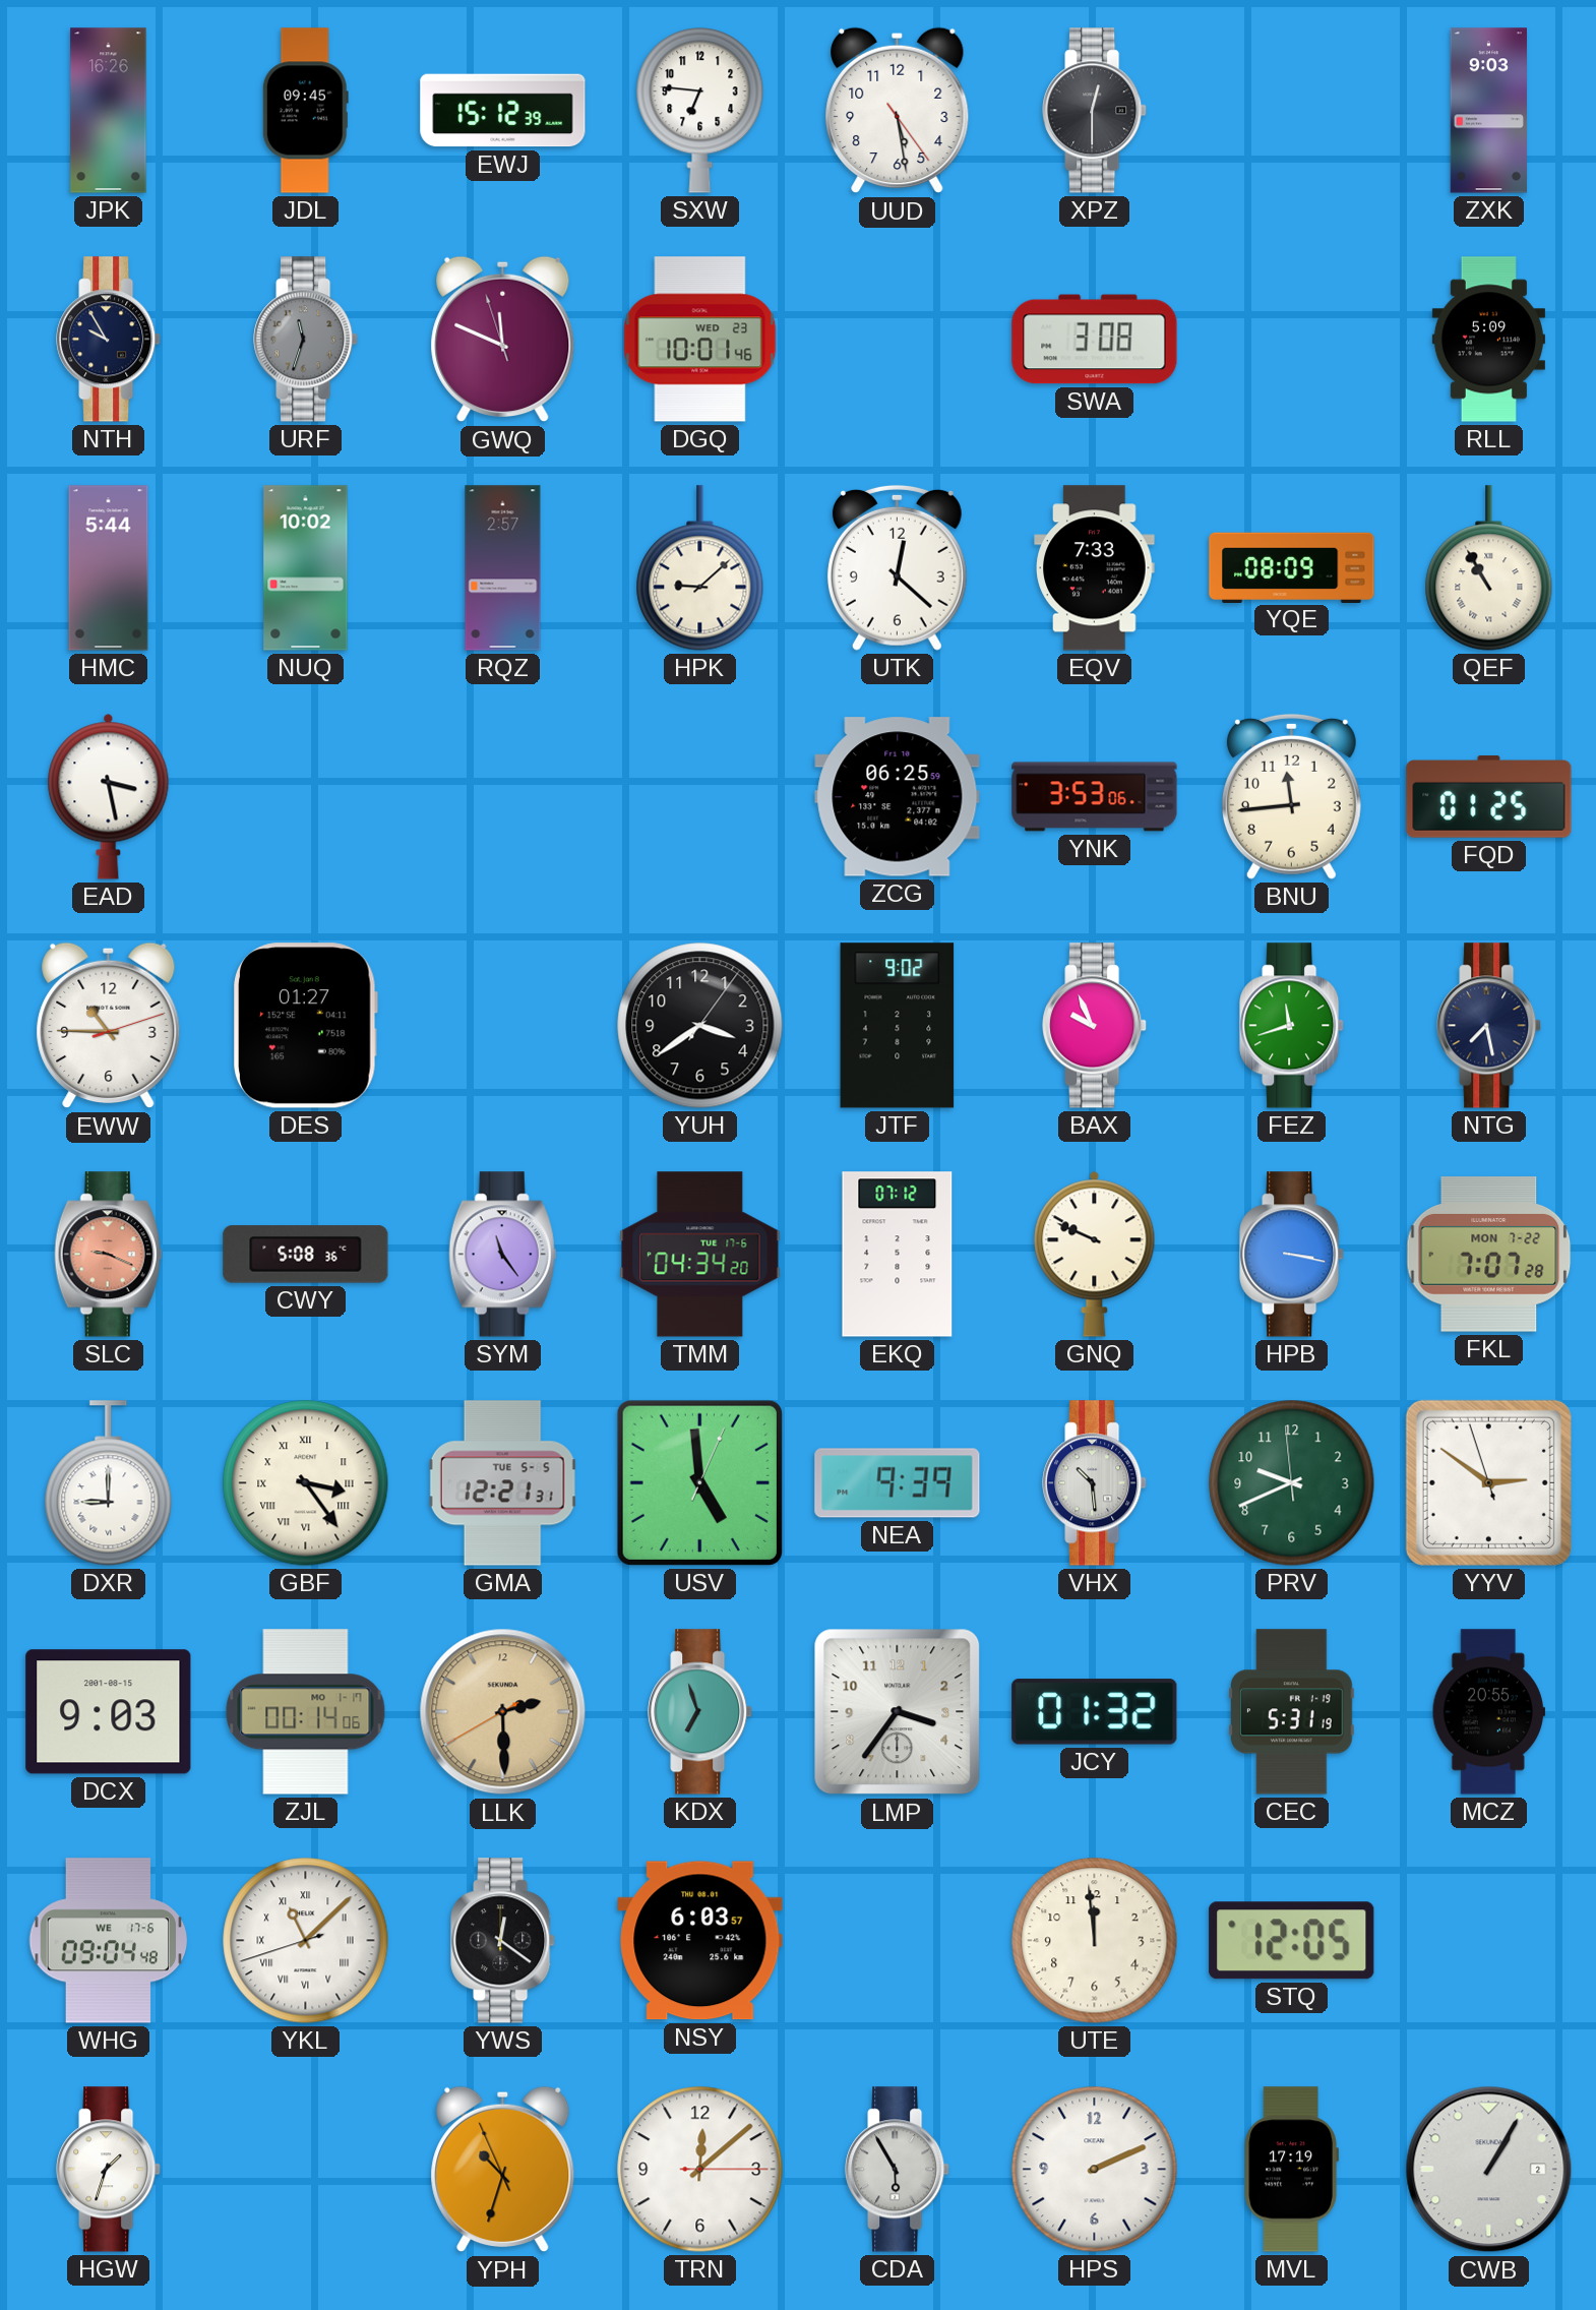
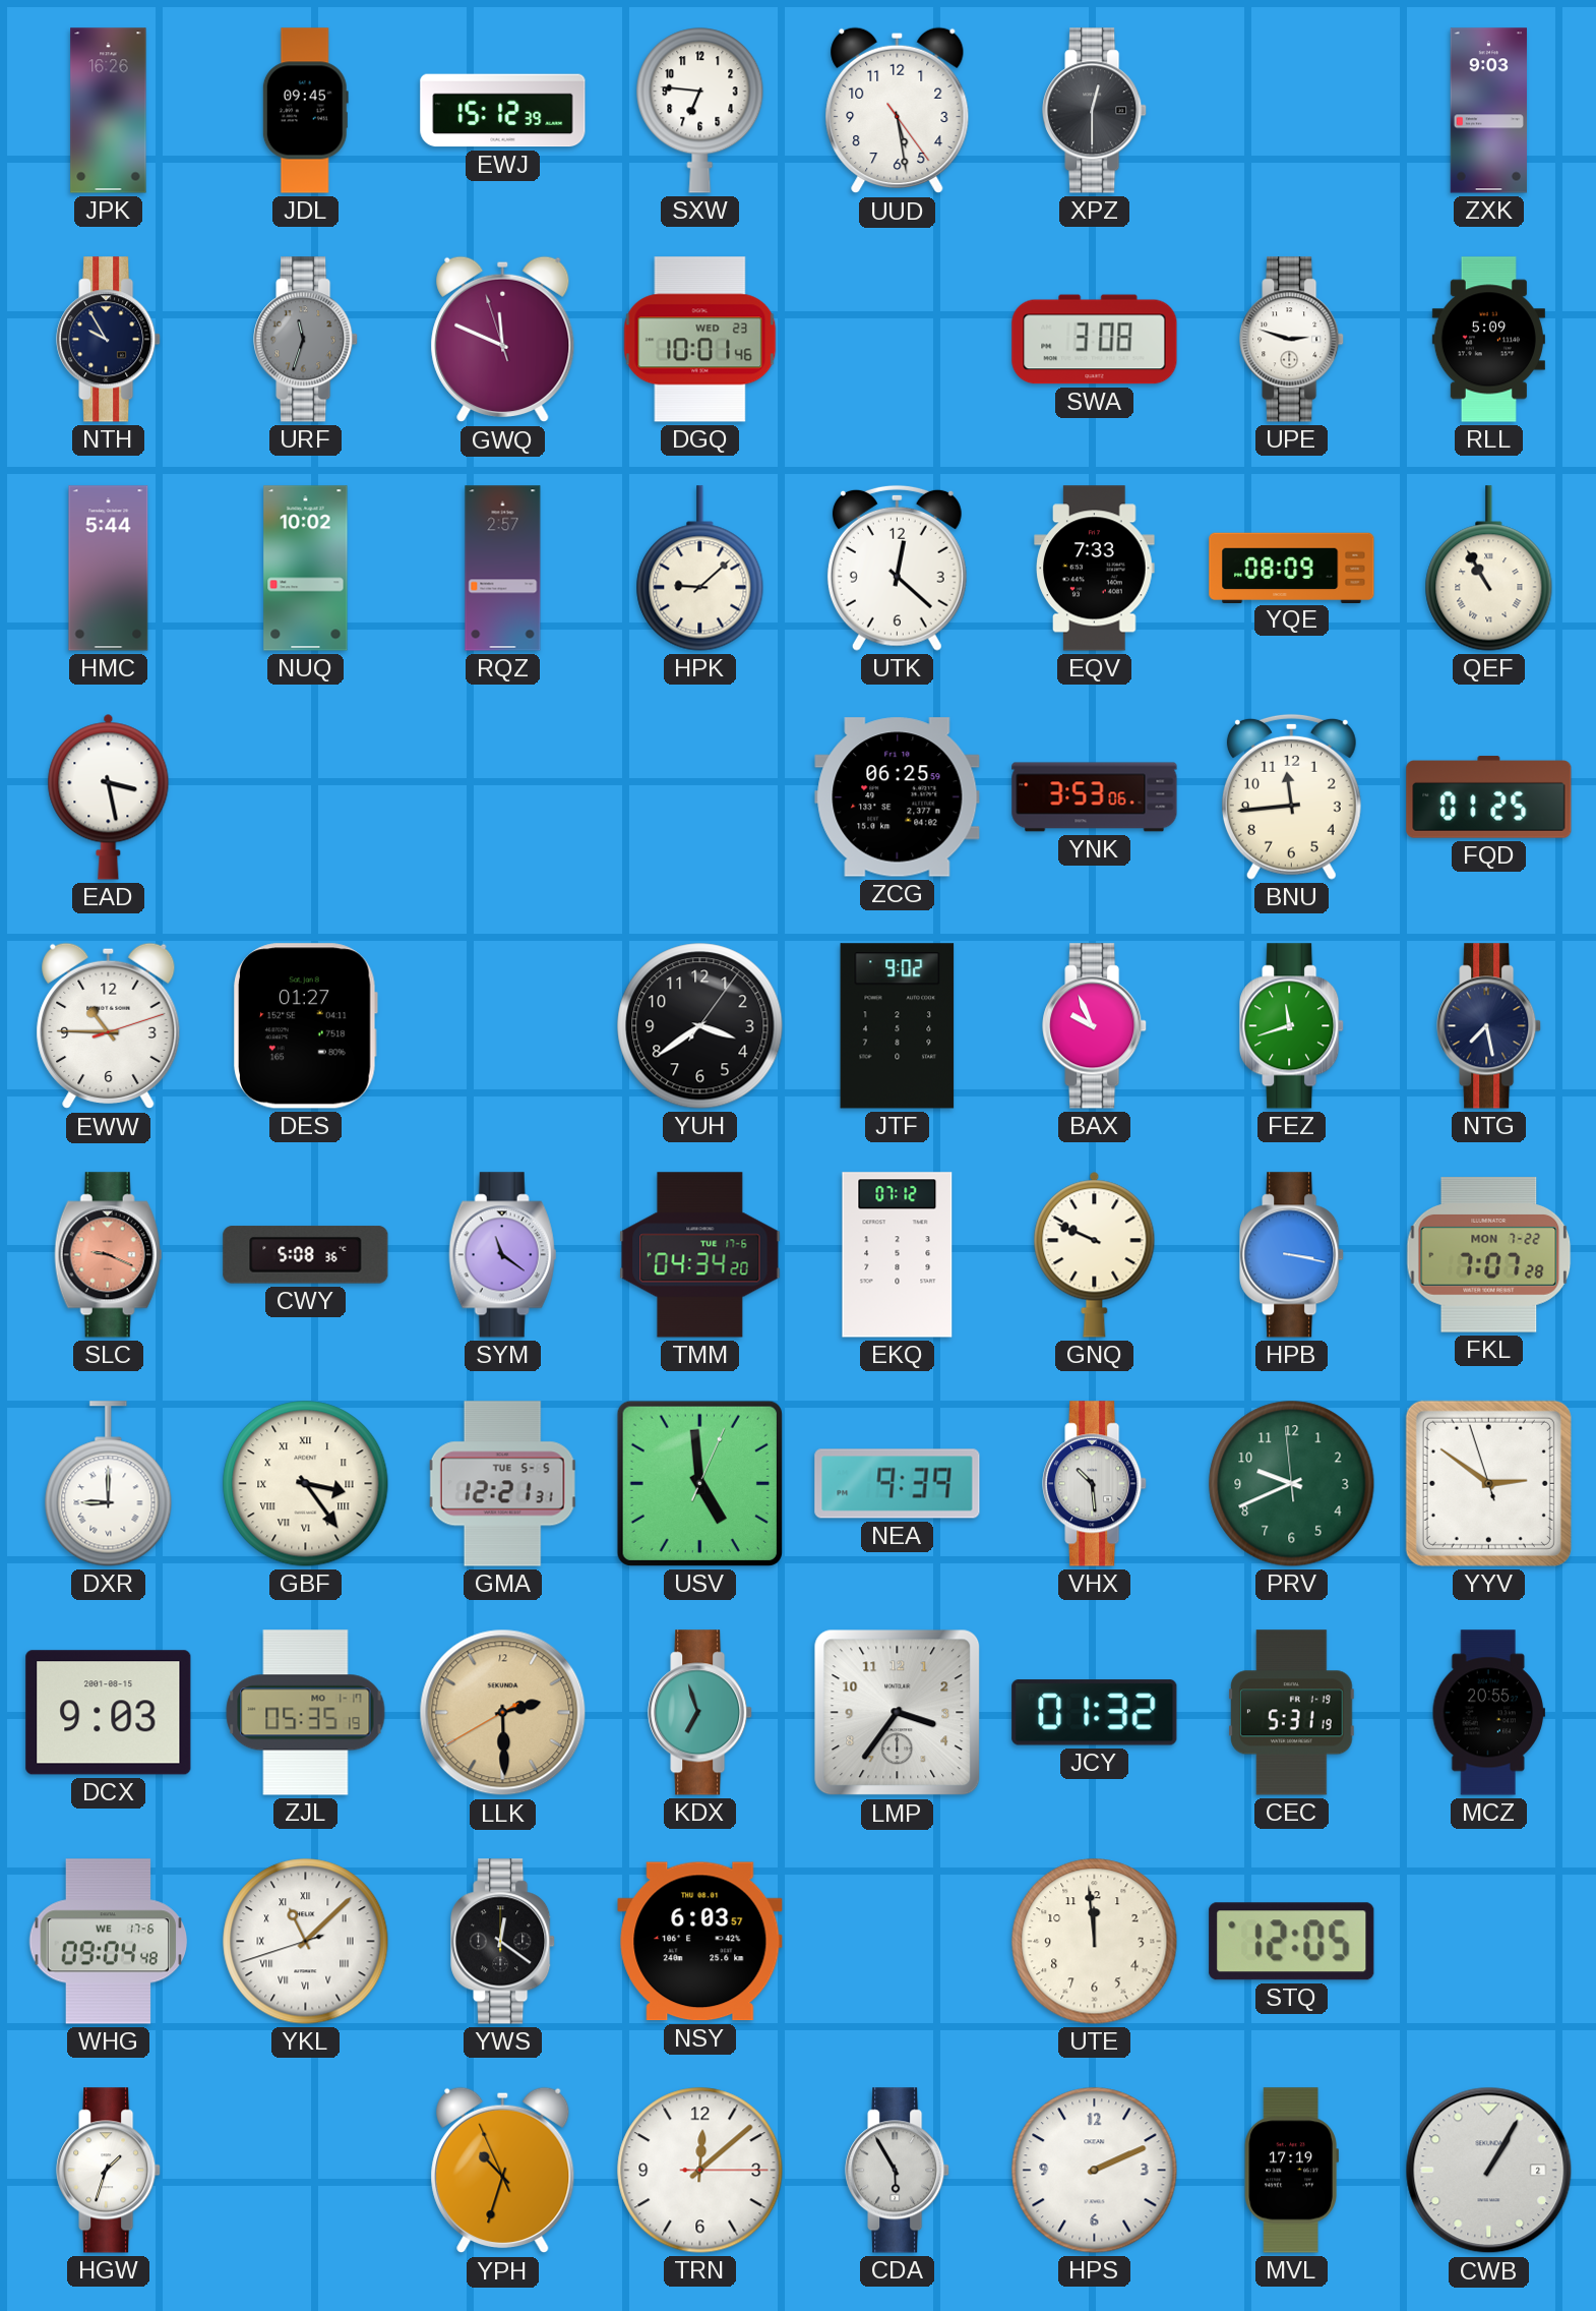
UPE: none -> 2:48
SYM: 11:24 -> 11:21
ZJL: 00:14 -> 05:35
